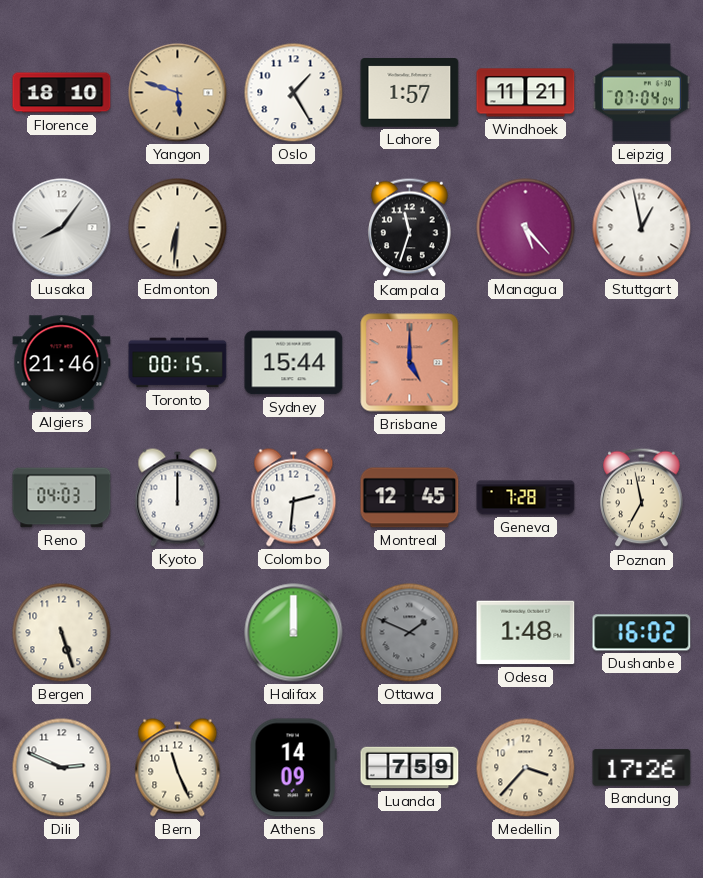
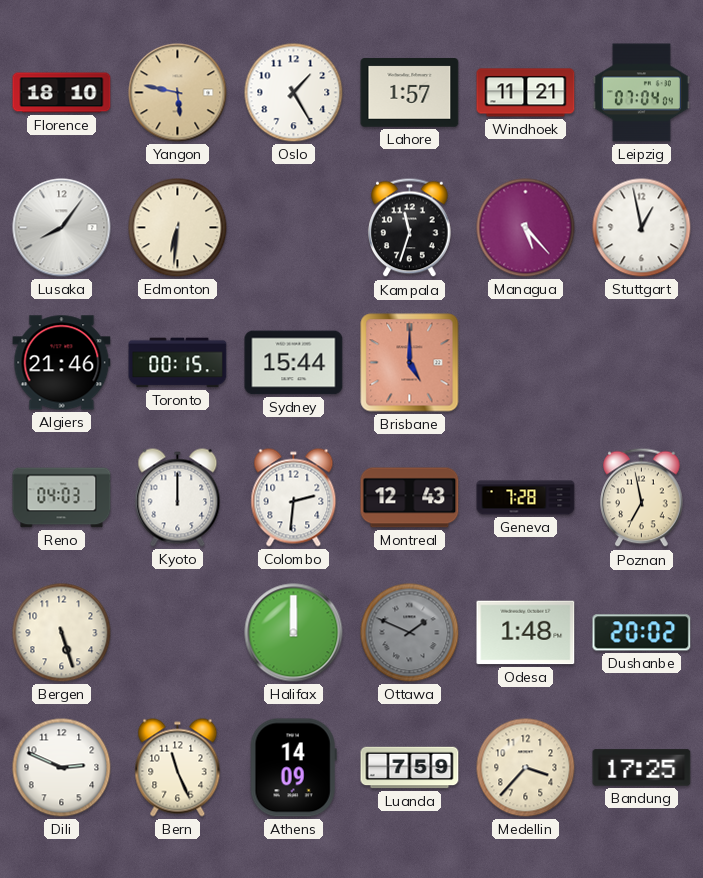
Yangon: 5:48 -> 5:47
Montreal: 12:45 -> 12:43
Dushanbe: 16:02 -> 20:02
Bandung: 17:26 -> 17:25
